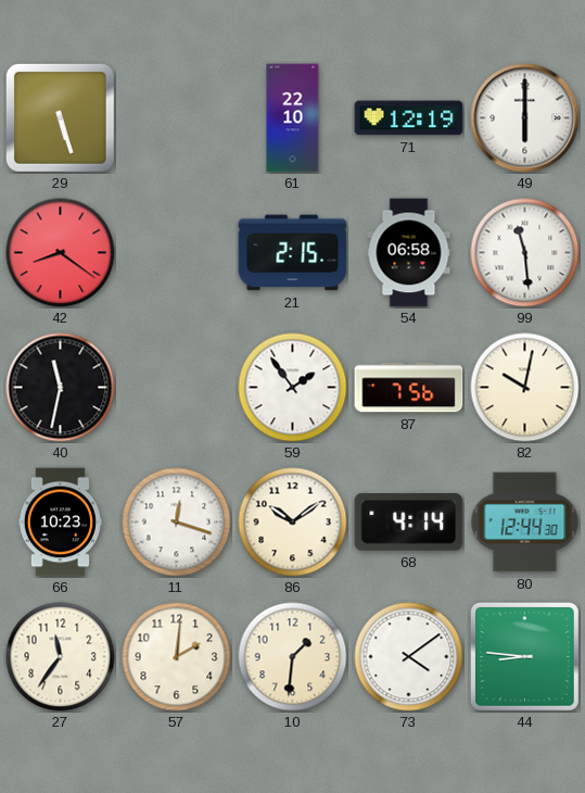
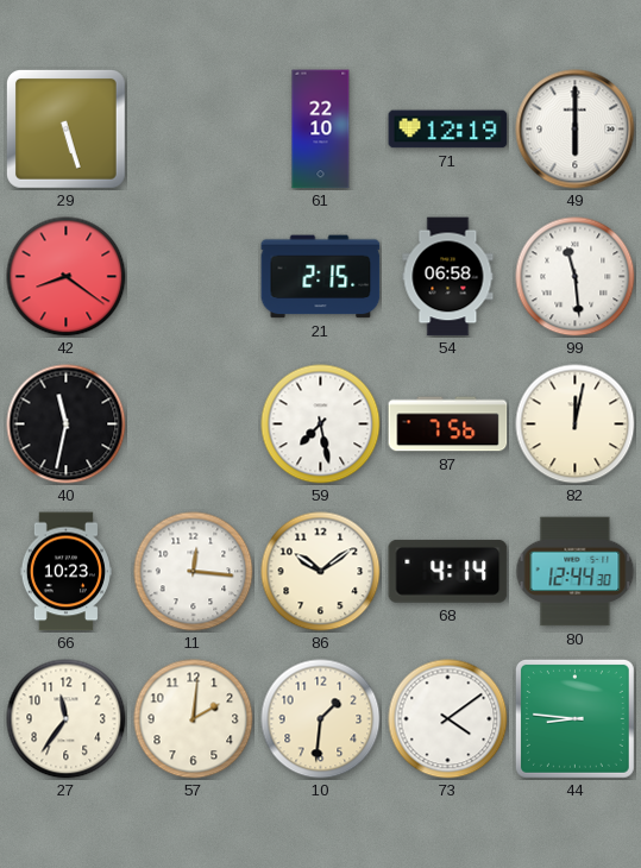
59: 1:54 -> 7:28
82: 10:02 -> 12:02
11: 12:18 -> 12:16
